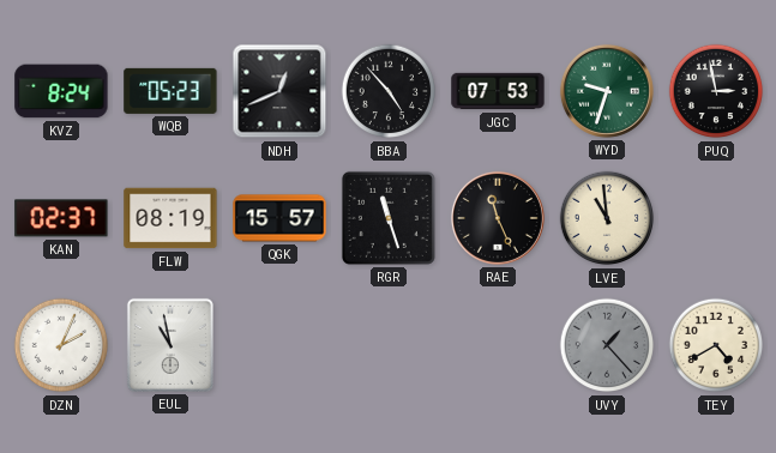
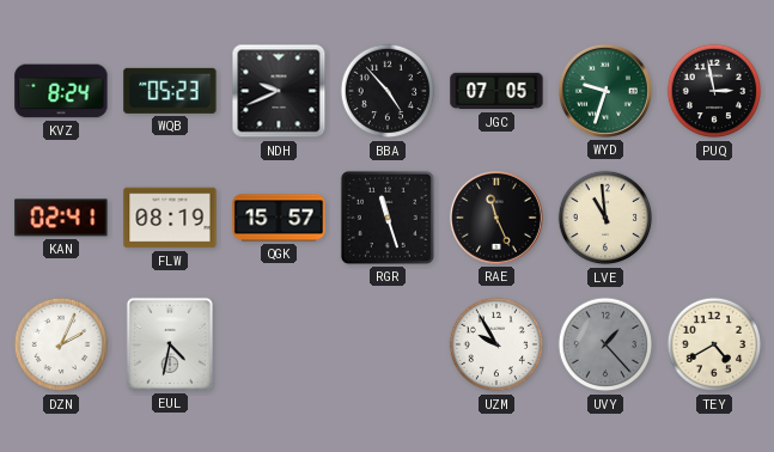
NDH: 12:41 -> 9:41
JGC: 07:53 -> 07:05
KAN: 02:37 -> 02:41
EUL: 10:58 -> 4:32
UZM: none -> 9:55
